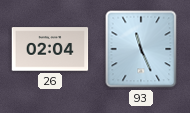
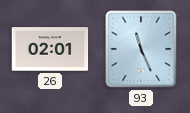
26: 02:04 -> 02:01
